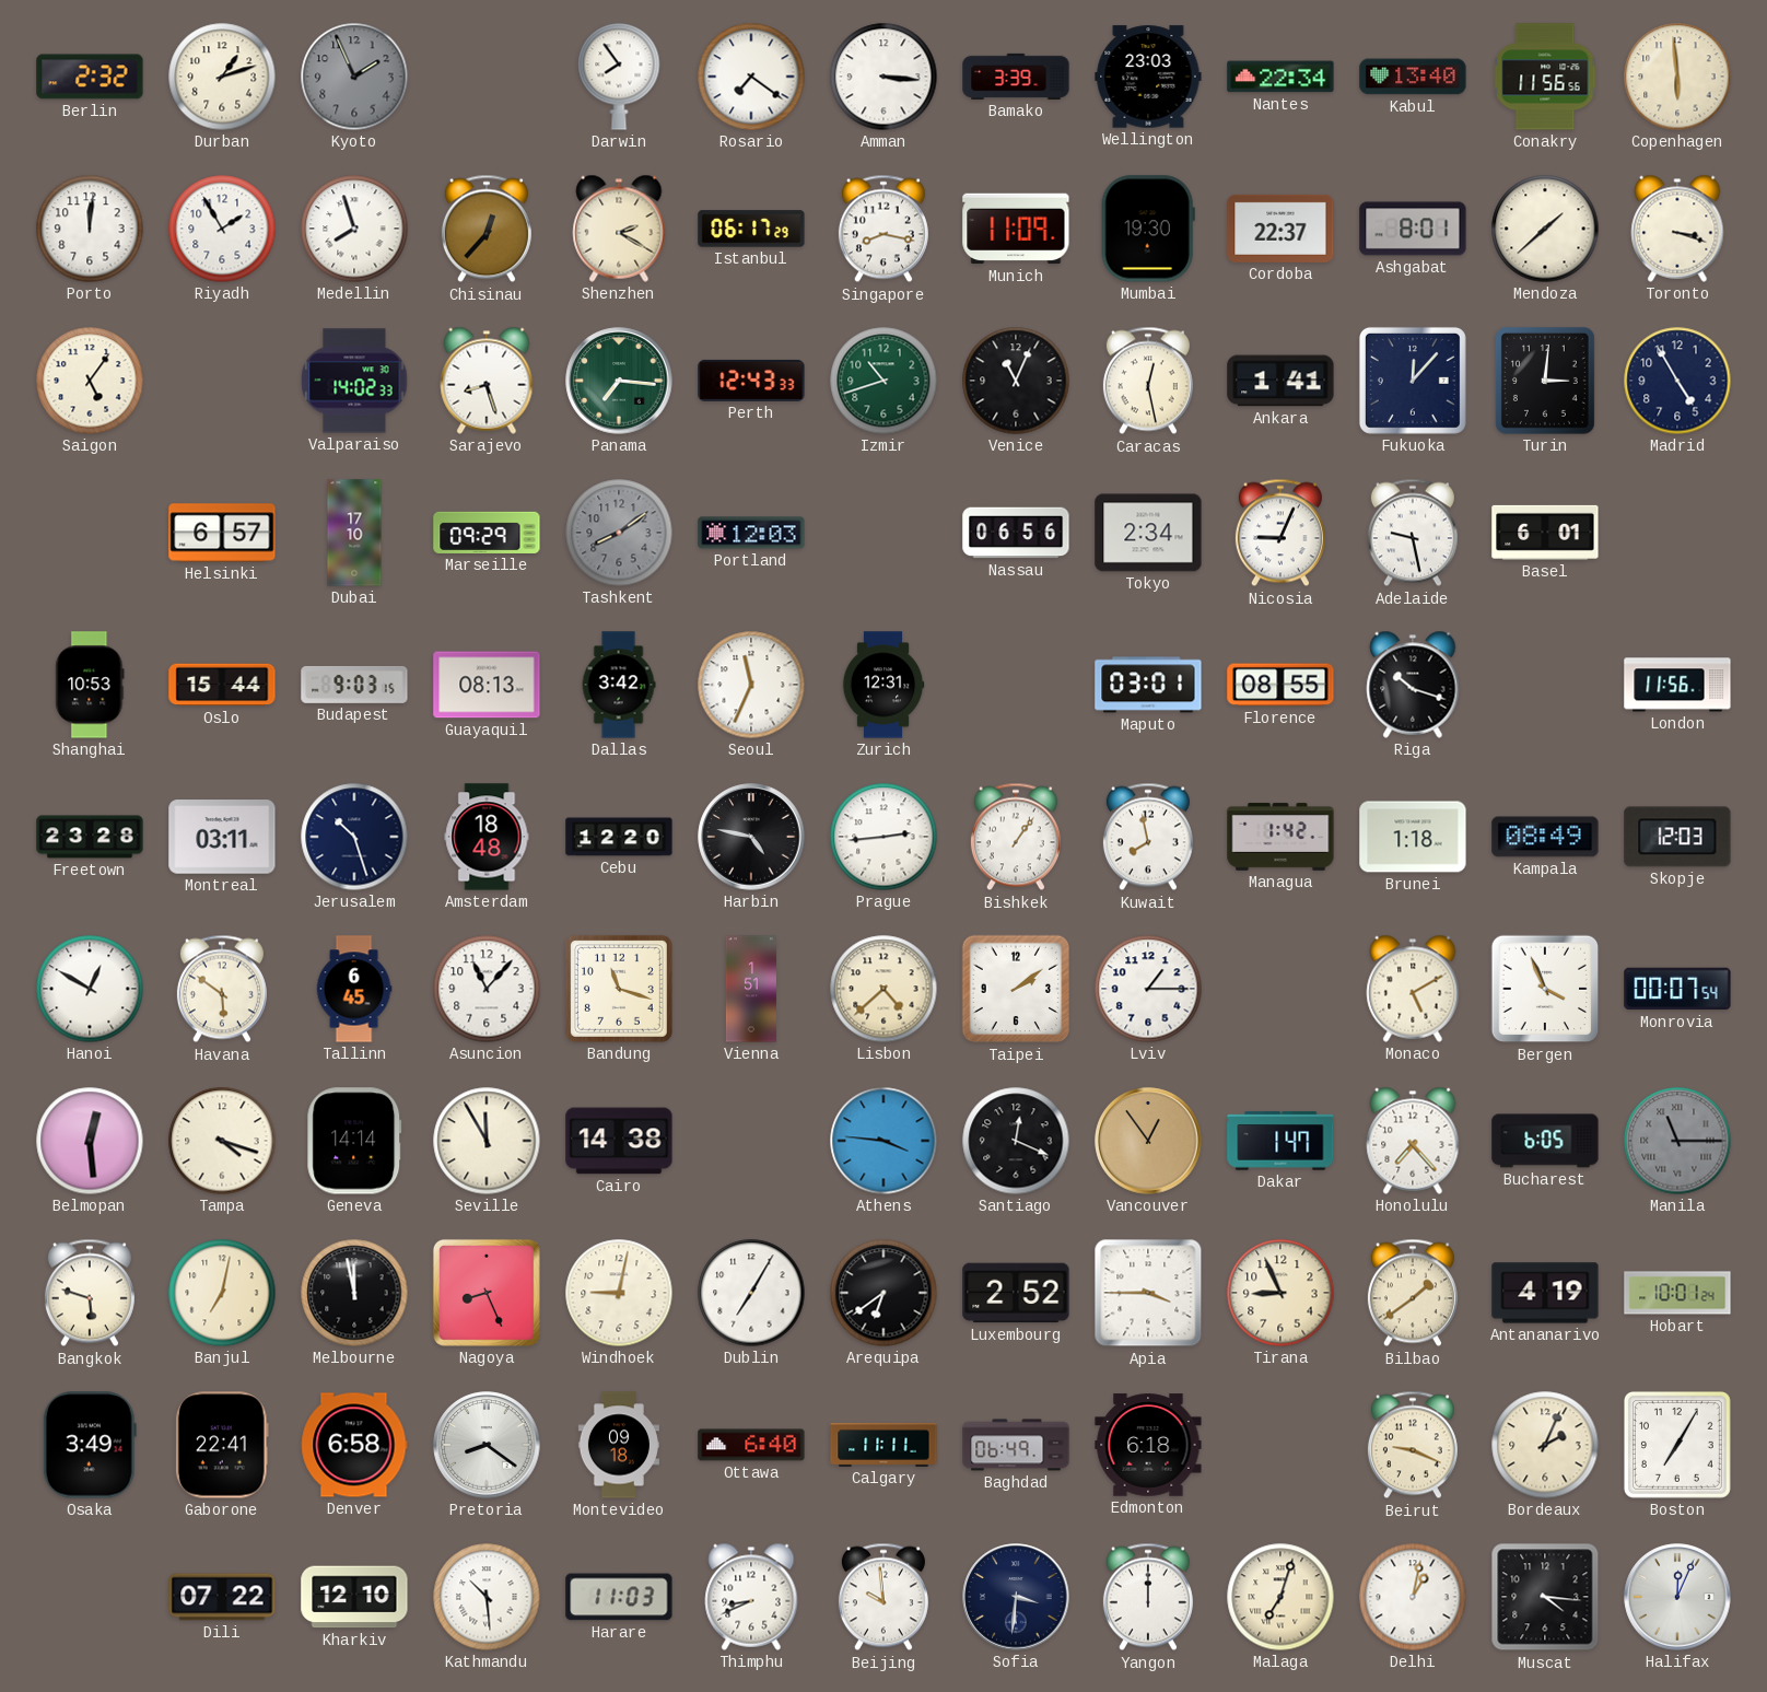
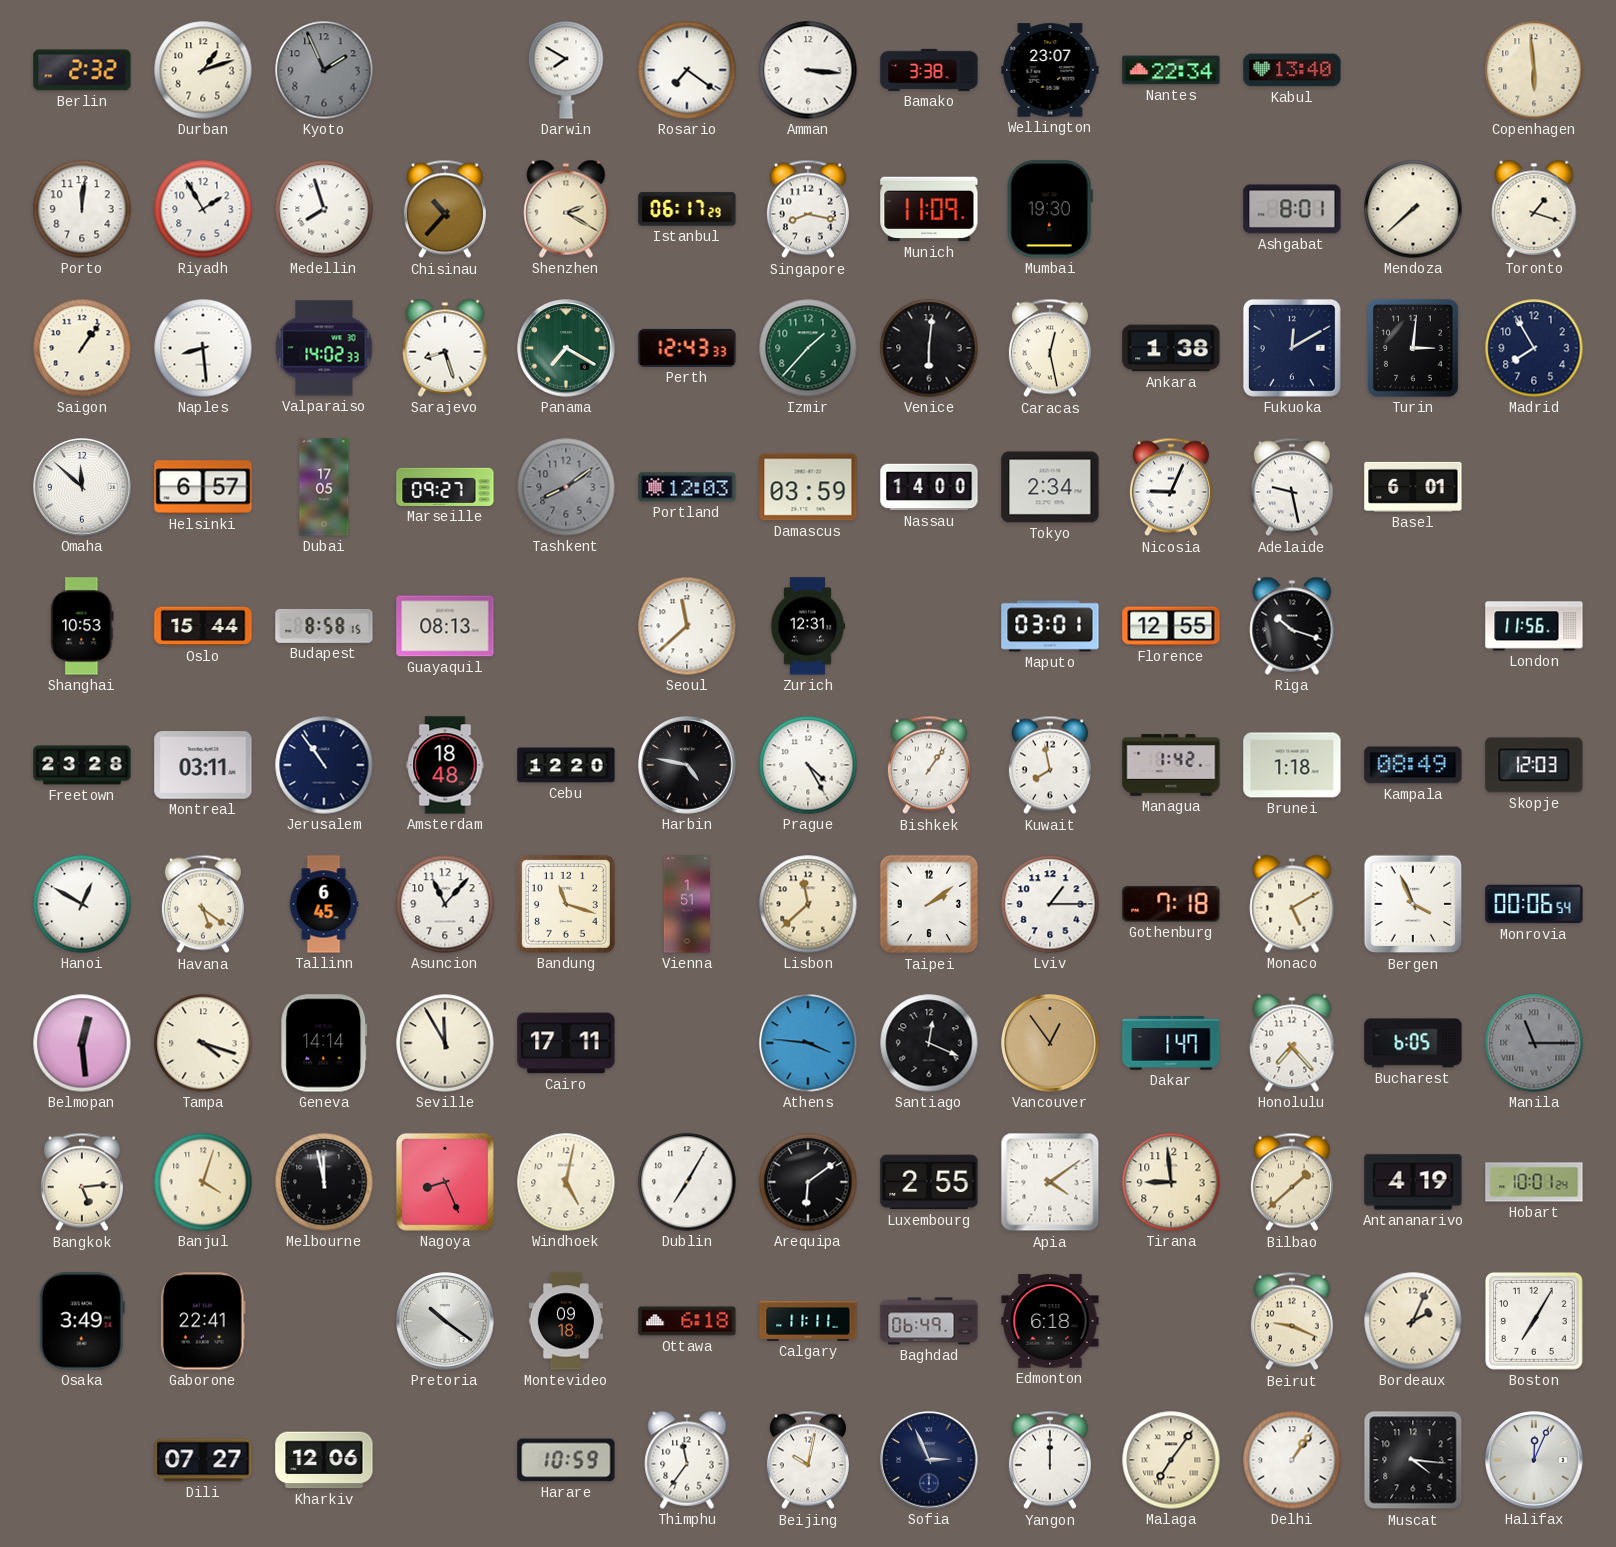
Darwin: 7:54 -> 7:50
Bamako: 3:39 -> 3:38
Wellington: 23:03 -> 23:07
Conakry: 11:56 -> none
Chisinau: 12:37 -> 10:37
Cordoba: 22:37 -> none
Mendoza: 1:38 -> 7:38
Toronto: 3:18 -> 1:18
Saigon: 5:06 -> 1:06
Naples: none -> 8:29
Panama: 7:16 -> 7:20
Izmir: 10:42 -> 1:37
Venice: 11:04 -> 6:01
Ankara: 1:41 -> 1:38
Fukuoka: 12:07 -> 12:10
Madrid: 4:55 -> 7:55
Omaha: none -> 11:52
Dubai: 17:10 -> 17:05
Marseille: 09:29 -> 09:27
Damascus: none -> 03:59
Nassau: 06:56 -> 14:00
Budapest: 9:03 -> 8:58
Dallas: 3:42 -> none
Seoul: 11:34 -> 11:38
Florence: 08:55 -> 12:55
Jerusalem: 10:27 -> 10:54
Prague: 2:44 -> 4:25
Havana: 5:51 -> 5:21
Lisbon: 4:38 -> 11:38
Gothenburg: none -> 7:18
Monrovia: 00:07 -> 00:06
Cairo: 14:38 -> 17:11
Bangkok: 5:48 -> 5:14
Banjul: 7:02 -> 4:03
Windhoek: 9:02 -> 5:02
Arequipa: 6:39 -> 6:09
Luxembourg: 2:52 -> 2:55
Apia: 3:45 -> 4:09
Tirana: 8:56 -> 8:59
Bilbao: 1:39 -> 1:38
Denver: 6:58 -> none
Pretoria: 8:21 -> 10:21
Ottawa: 6:40 -> 6:18
Dili: 07:22 -> 07:27
Kharkiv: 12:10 -> 12:06
Kathmandu: 10:29 -> none
Harare: 11:03 -> 10:59
Thimphu: 8:41 -> 11:36
Beijing: 9:59 -> 10:02
Sofia: 3:31 -> 2:56
Malaga: 7:03 -> 7:06
Delhi: 1:02 -> 1:06
